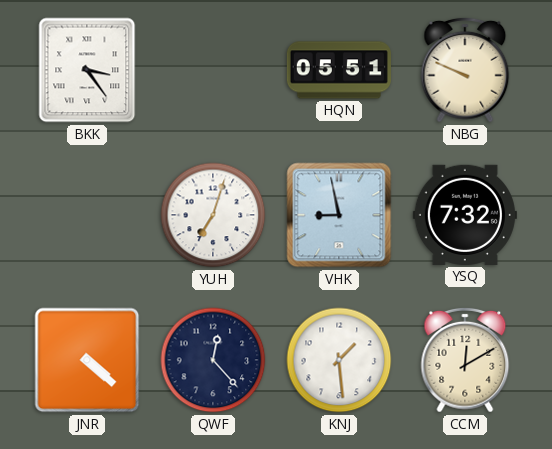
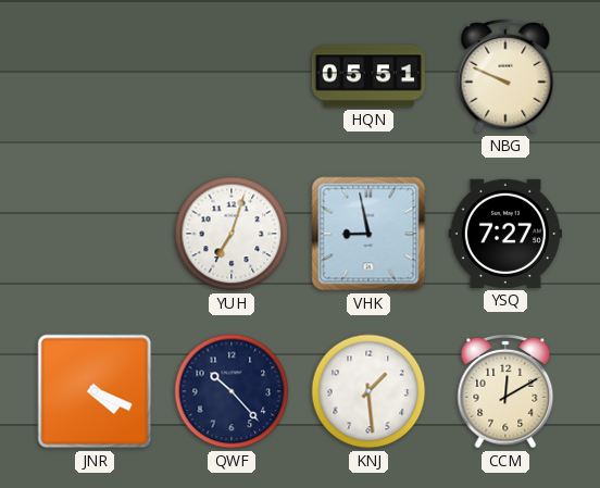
BKK: 3:24 -> none
YSQ: 7:32 -> 7:27
JNR: 4:22 -> 4:19
QWF: 12:23 -> 10:23
